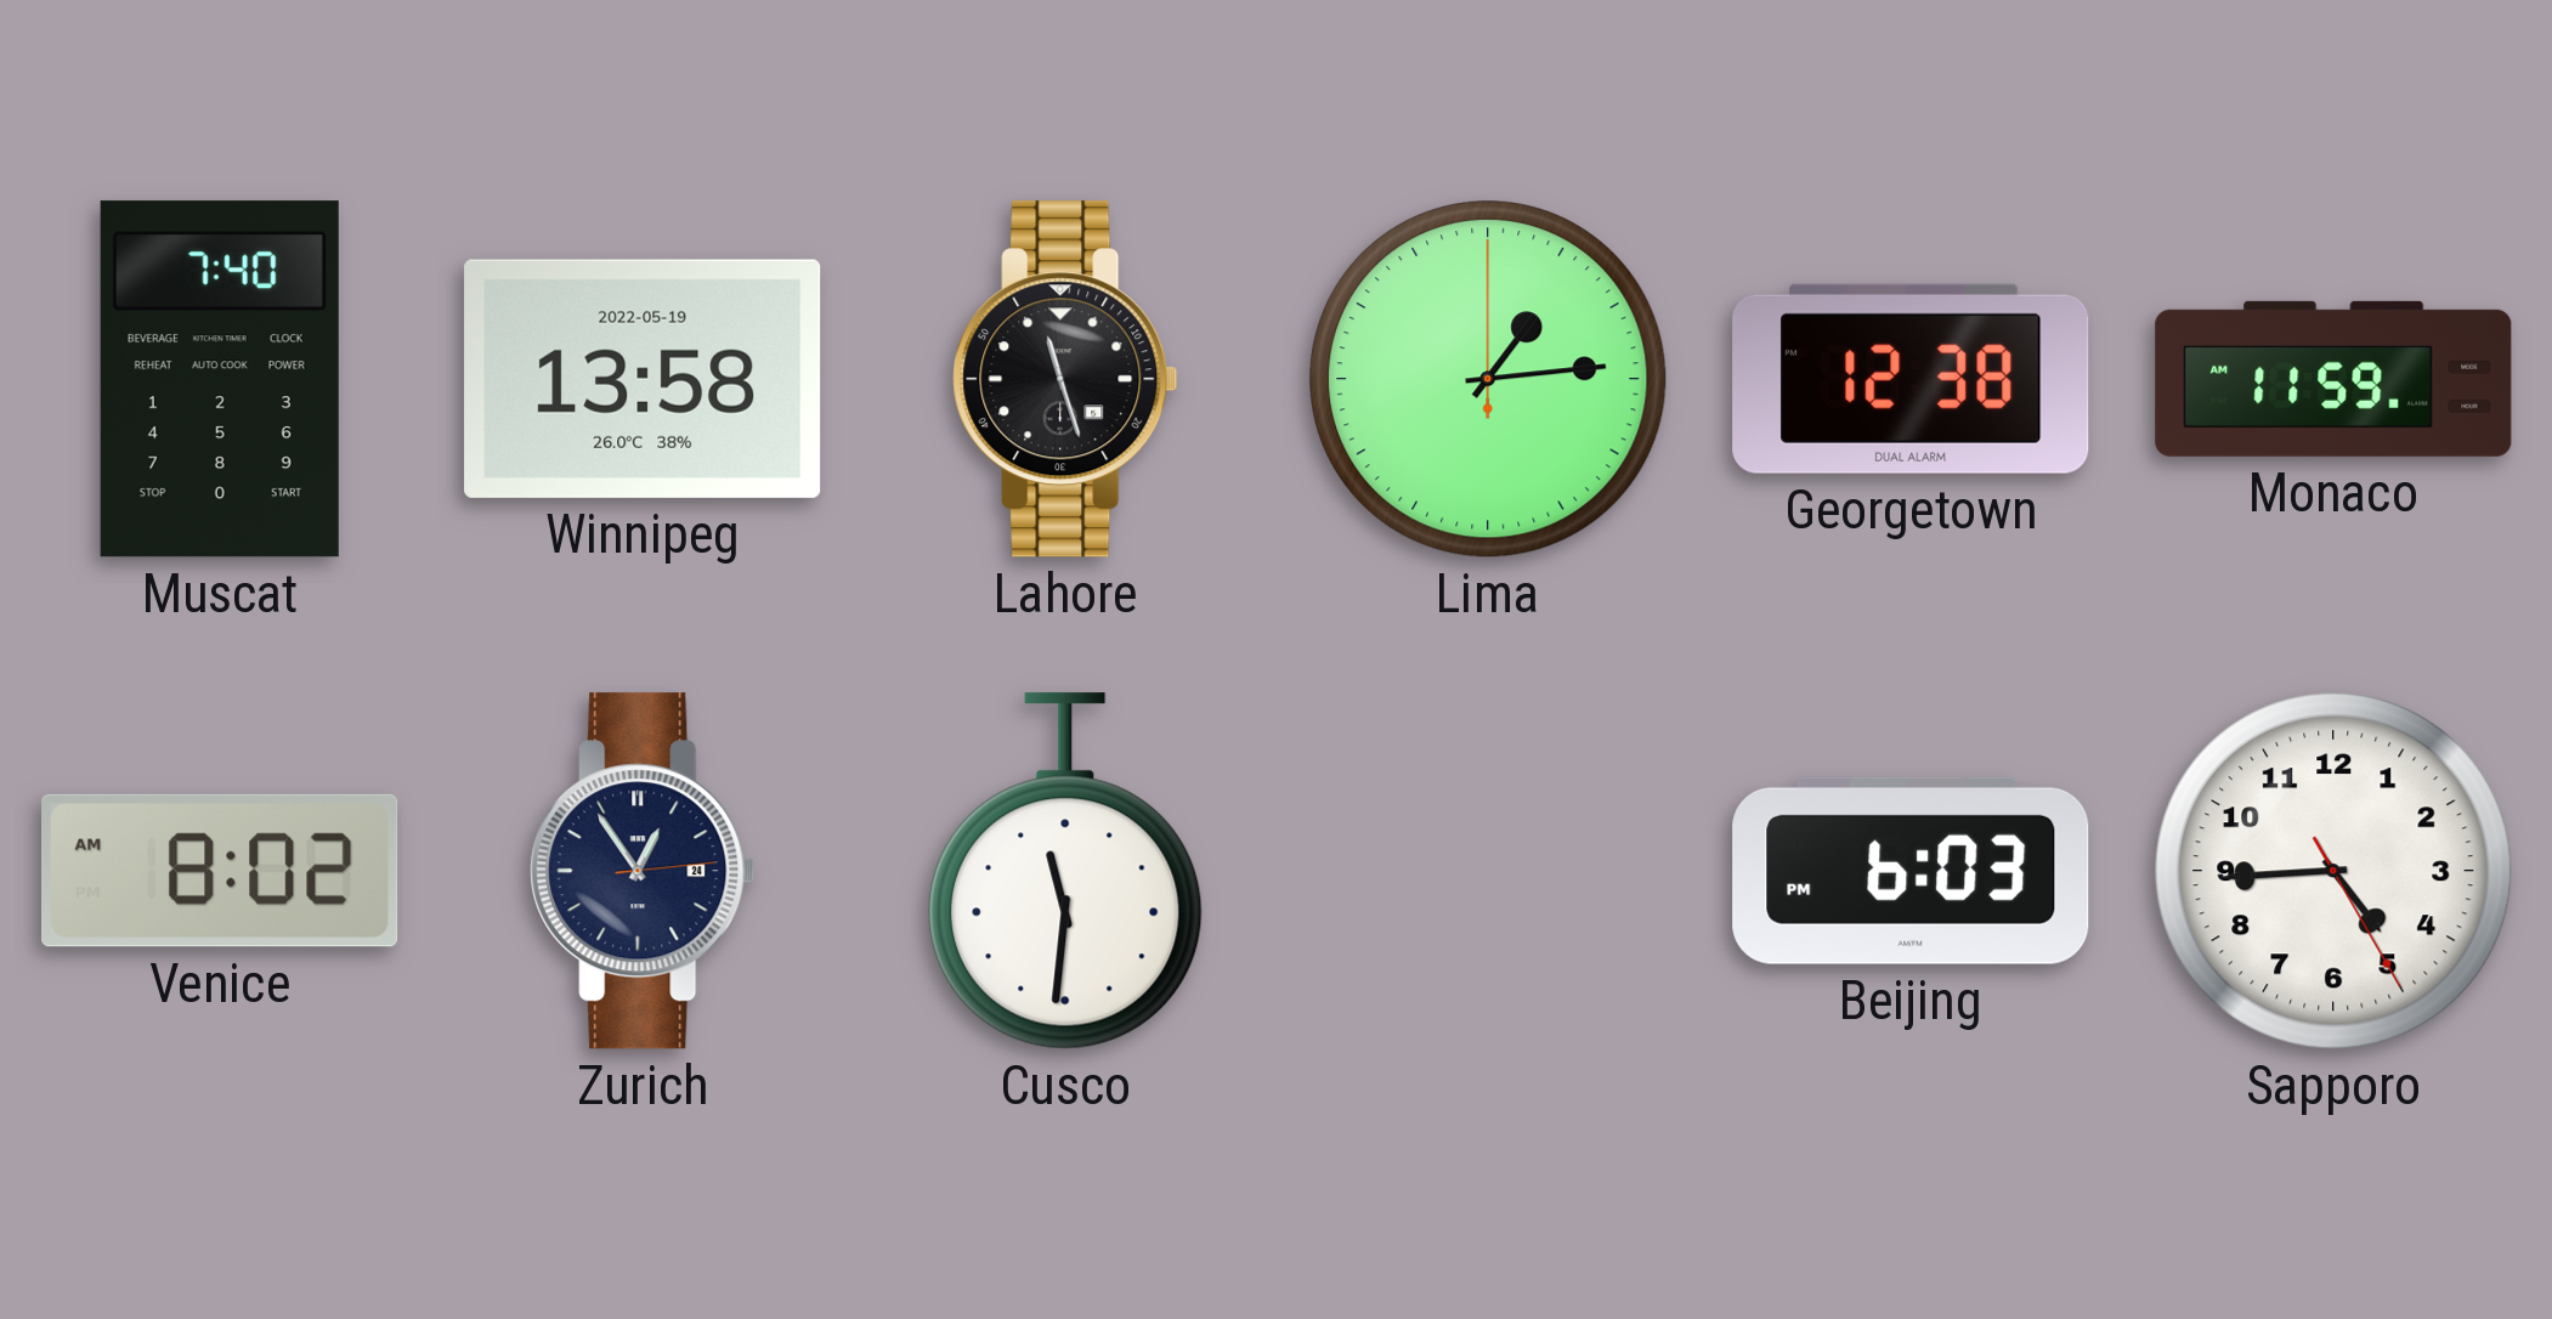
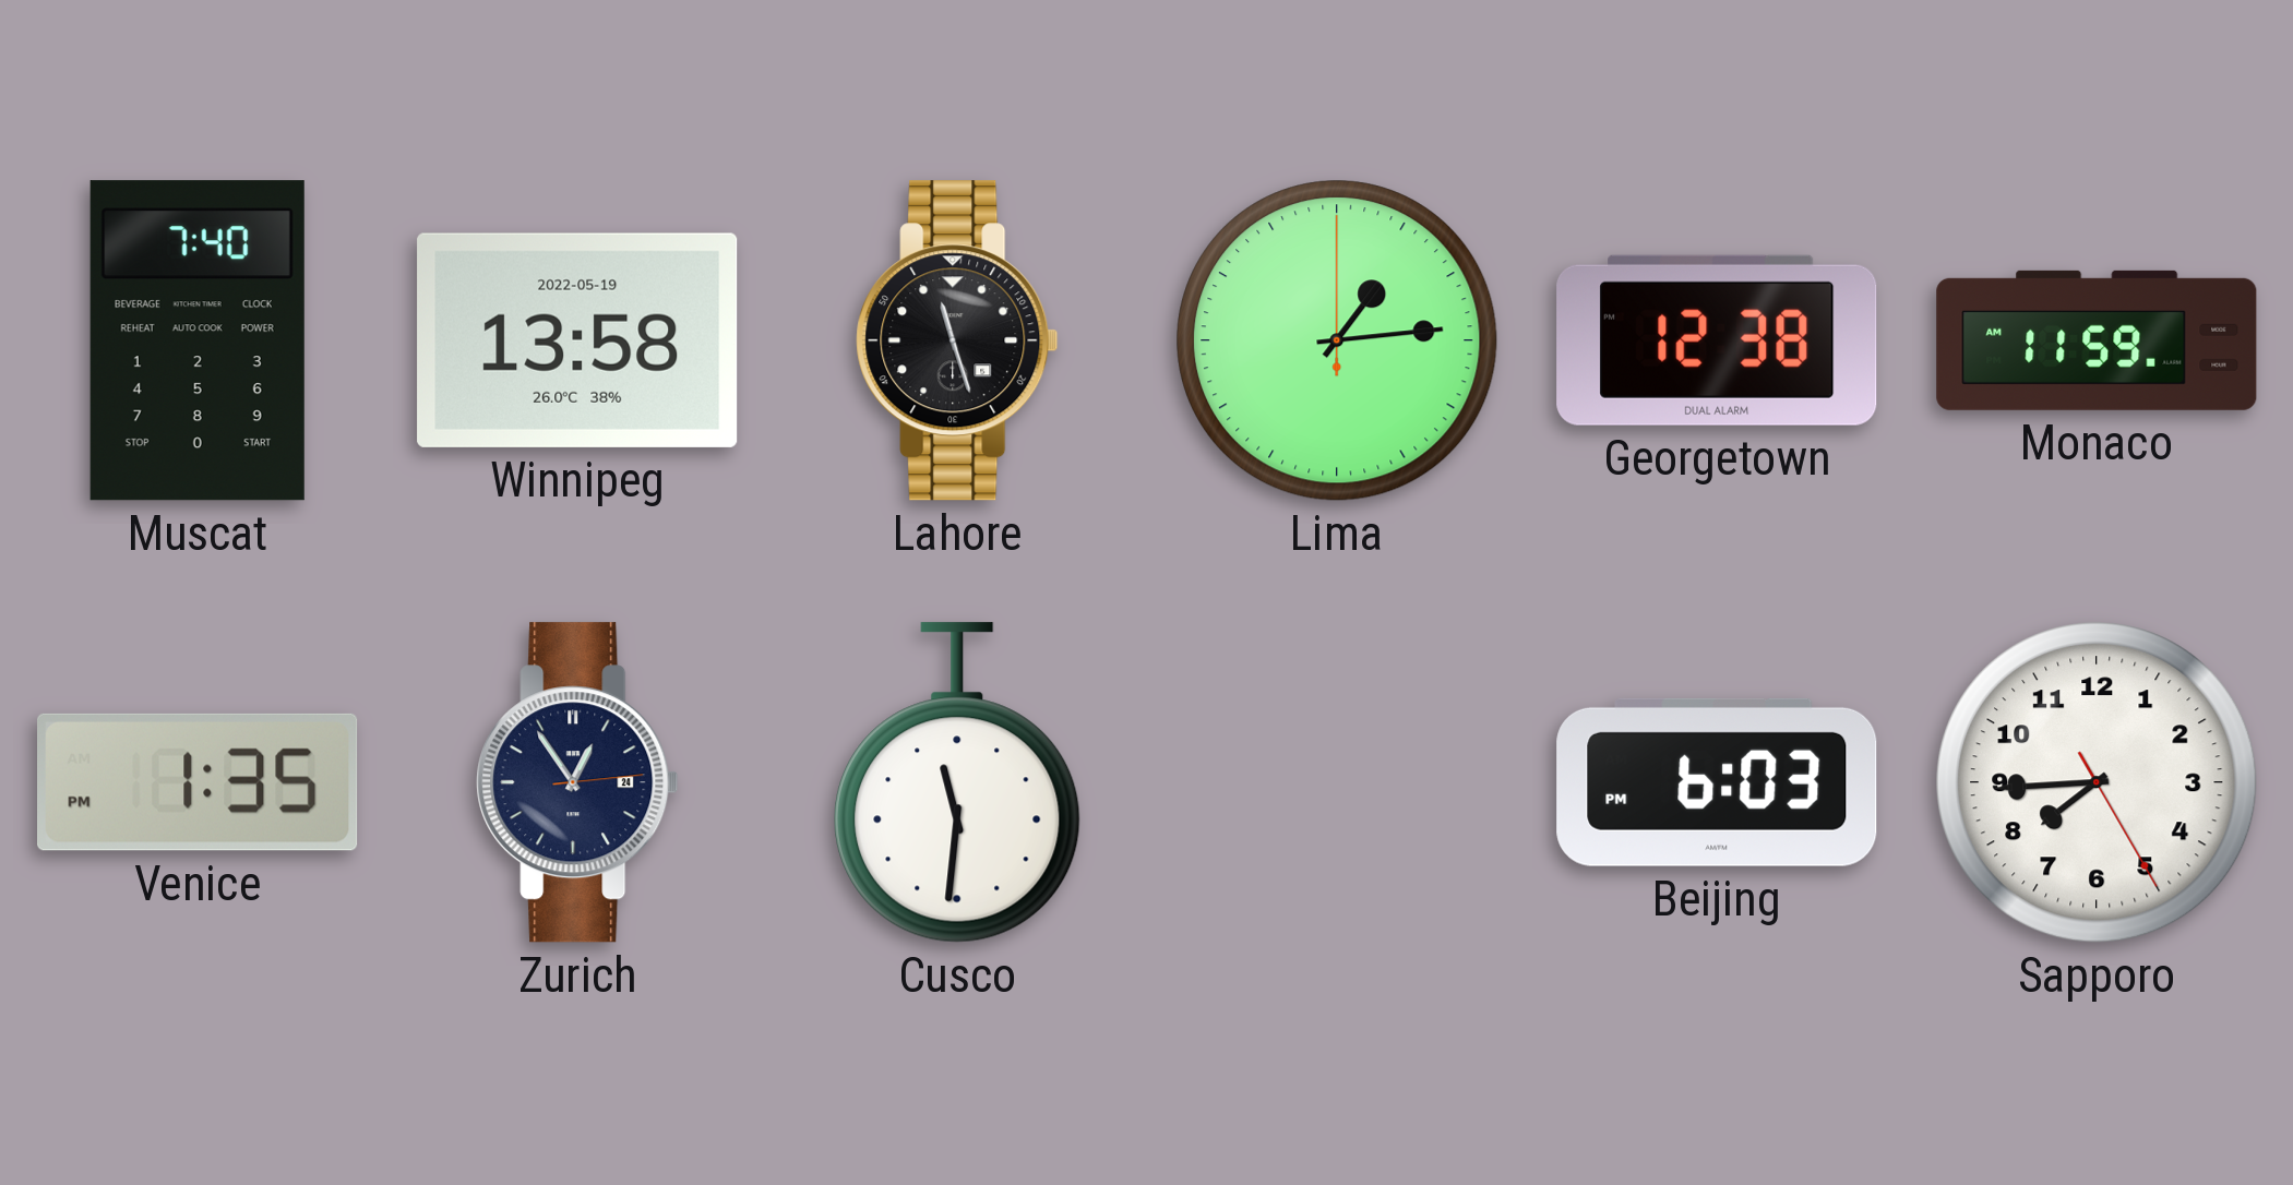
Venice: 8:02 -> 1:35
Sapporo: 4:44 -> 7:44
